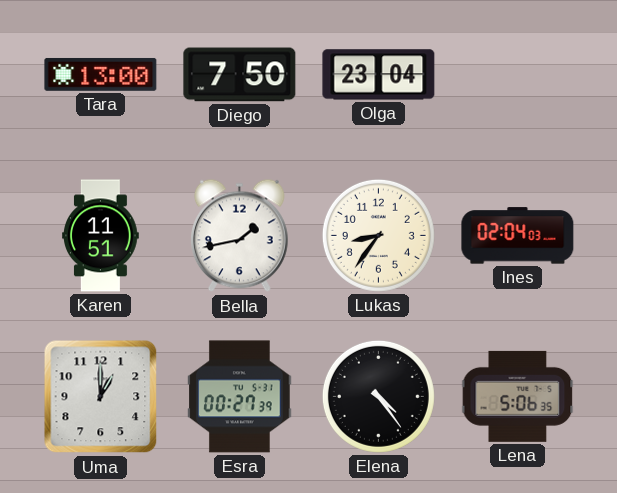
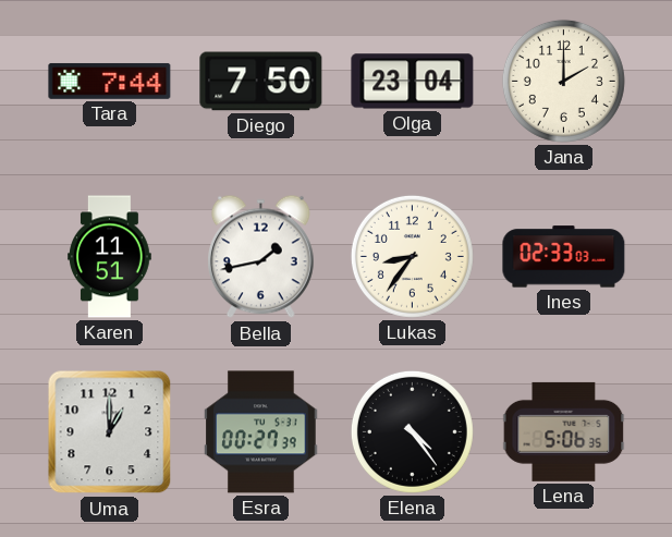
Tara: 13:00 -> 7:44
Jana: none -> 2:00
Ines: 02:04 -> 02:33
